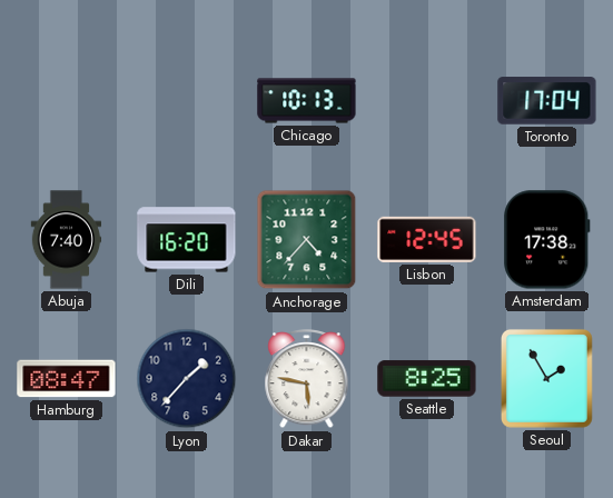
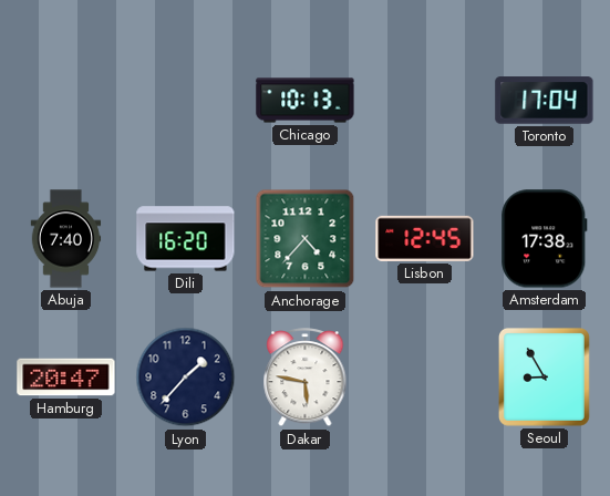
Hamburg: 08:47 -> 20:47
Seattle: 8:25 -> none
Seoul: 1:55 -> 8:55
